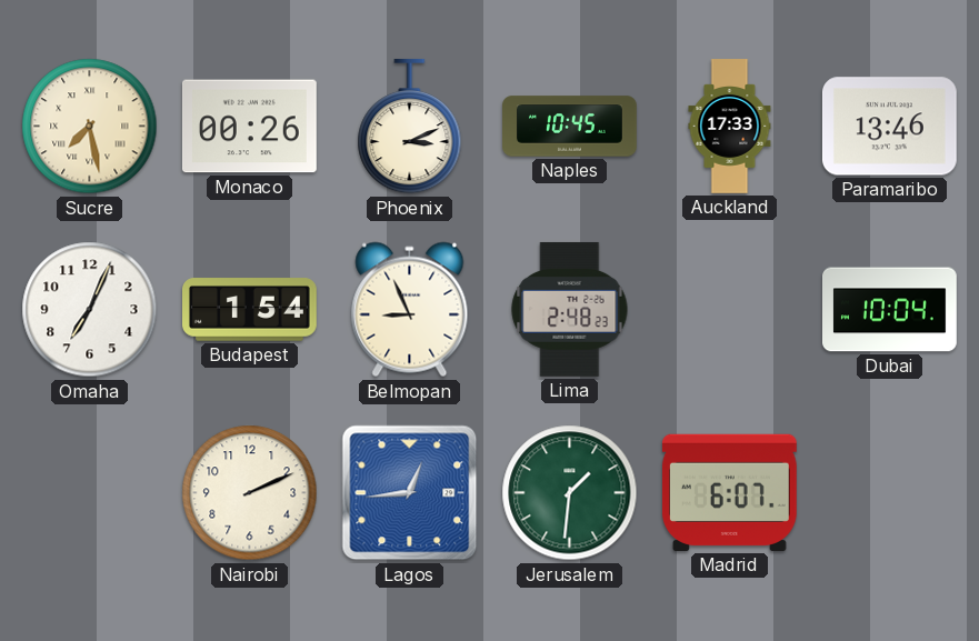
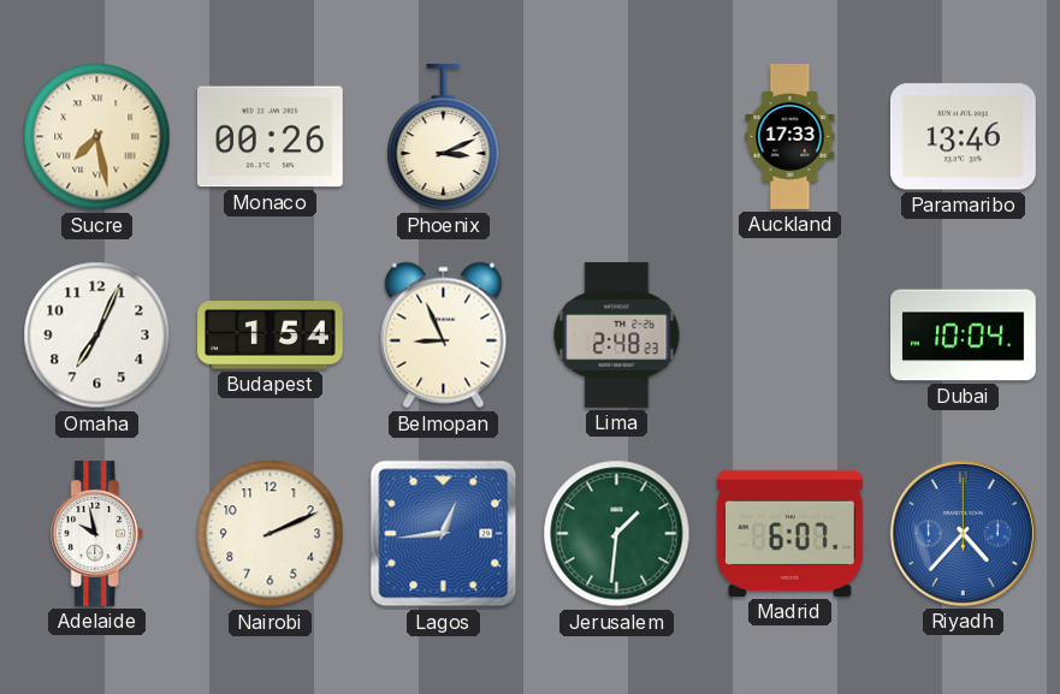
Naples: 10:45 -> none
Adelaide: none -> 9:58
Riyadh: none -> 4:37
